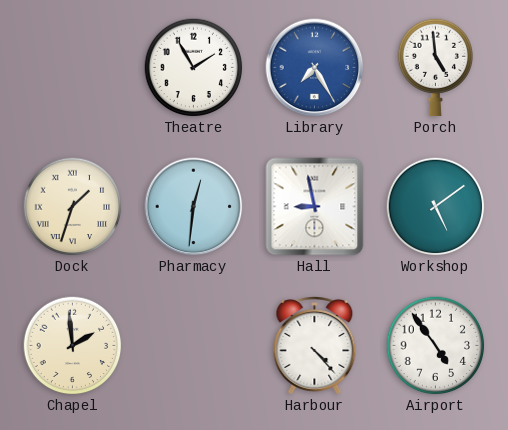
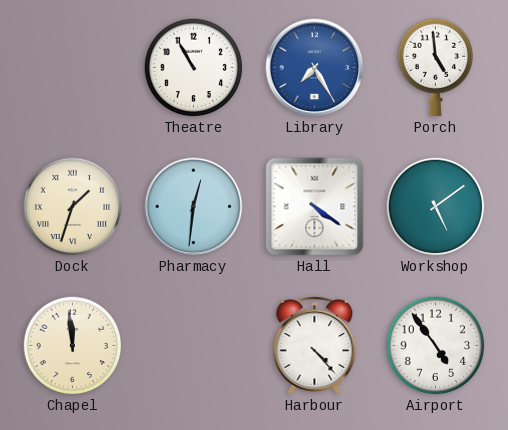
Theatre: 1:55 -> 10:55
Hall: 8:58 -> 4:21
Chapel: 1:59 -> 11:59
